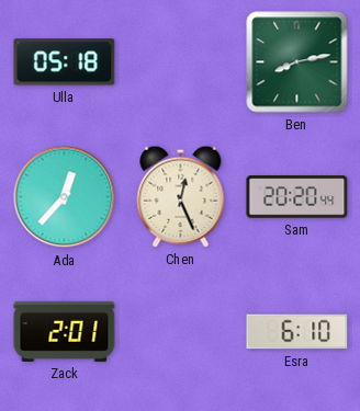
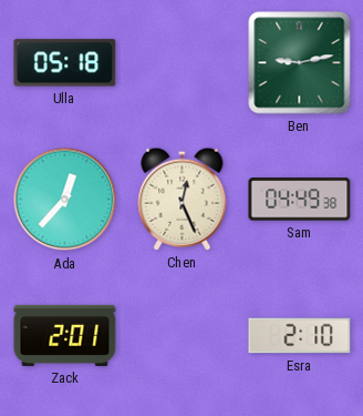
Ben: 8:13 -> 9:13
Sam: 20:20 -> 04:49
Esra: 6:10 -> 2:10
